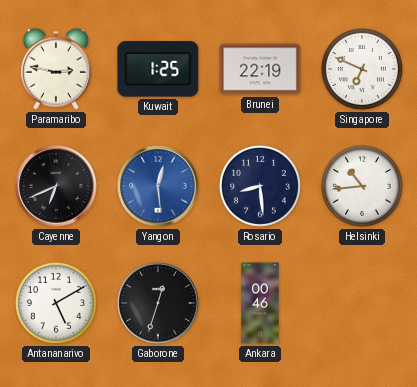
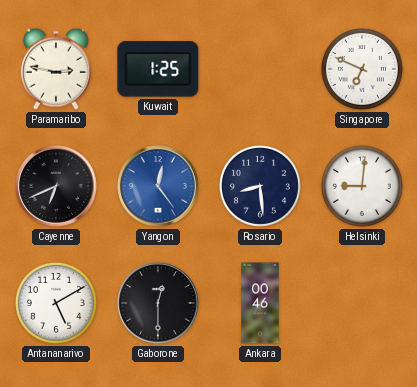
Brunei: 22:19 -> none
Yangon: 12:29 -> 12:24
Helsinki: 10:44 -> 9:01
Gaborone: 12:33 -> 12:30
